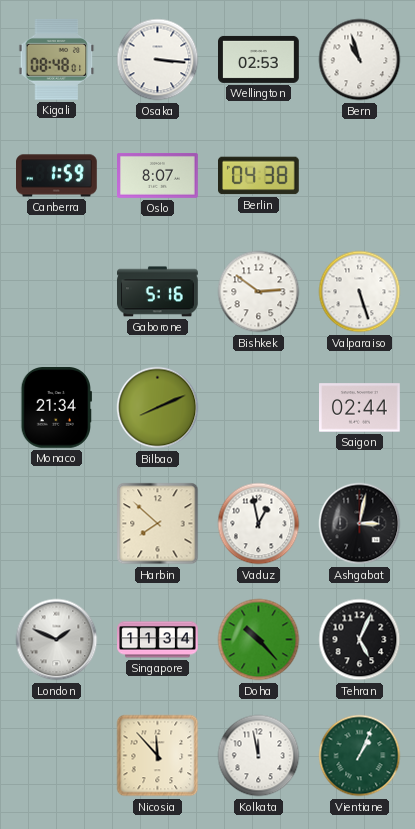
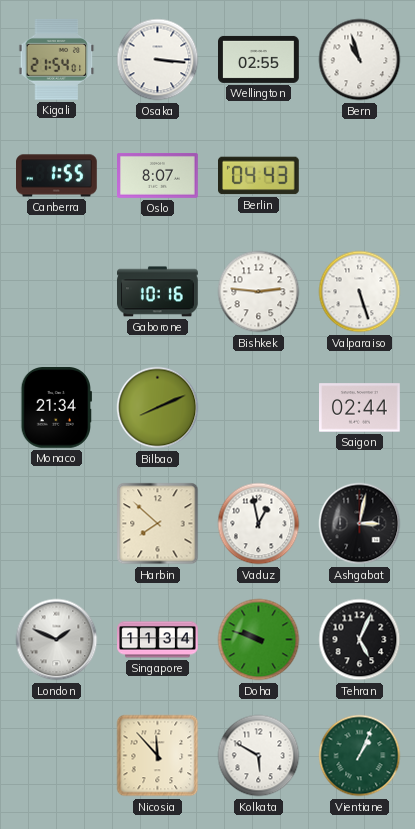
Kigali: 08:48 -> 21:54
Wellington: 02:53 -> 02:55
Canberra: 1:59 -> 1:55
Berlin: 04:38 -> 04:43
Gaborone: 5:16 -> 10:16
Bishkek: 2:51 -> 2:46
Doha: 10:23 -> 9:48
Kolkata: 11:58 -> 5:50
